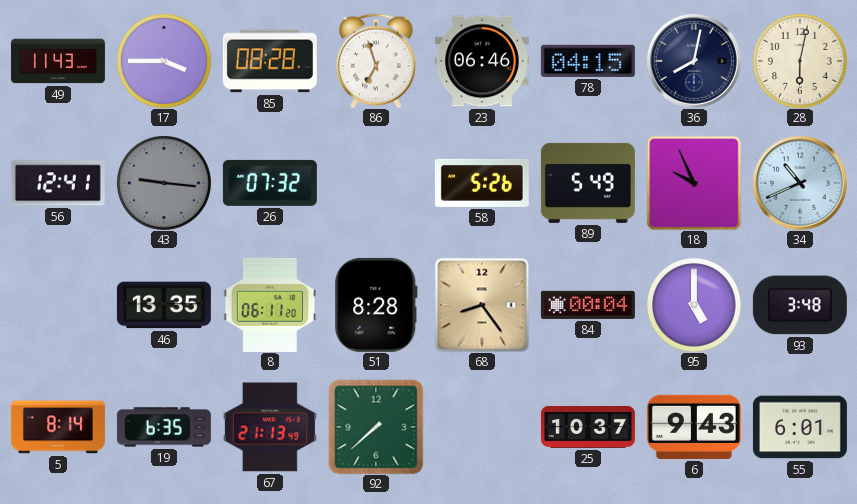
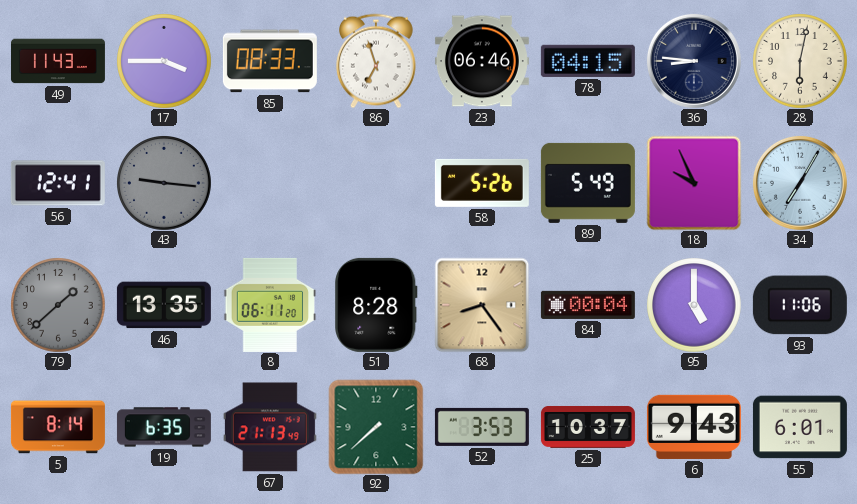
85: 08:28 -> 08:33
36: 8:02 -> 8:46
26: 07:32 -> none
34: 10:41 -> 7:05
79: none -> 1:38
93: 3:48 -> 11:06
52: none -> 3:53
